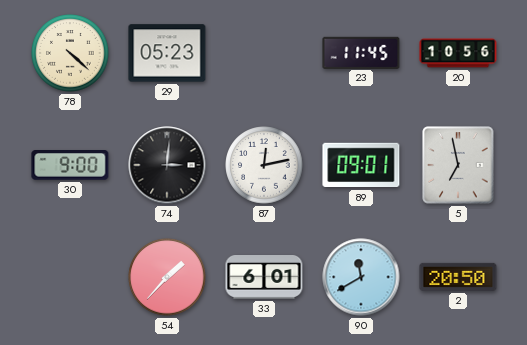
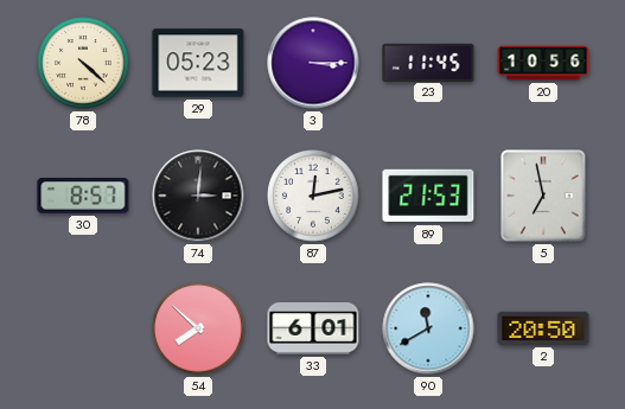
3: none -> 3:15
30: 9:00 -> 8:57
89: 09:01 -> 21:53
54: 1:37 -> 7:52
